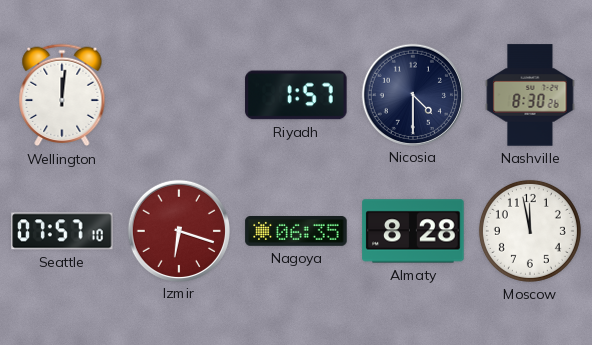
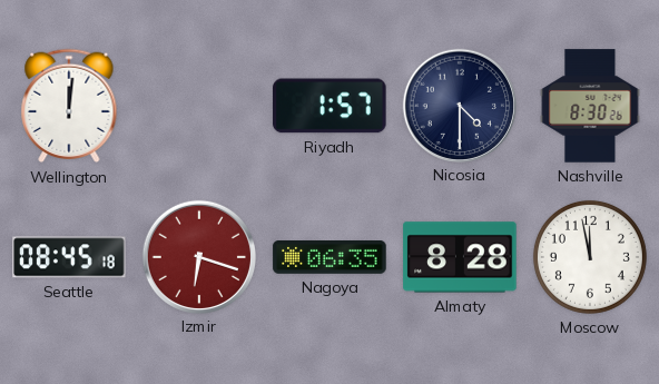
Seattle: 07:57 -> 08:45
